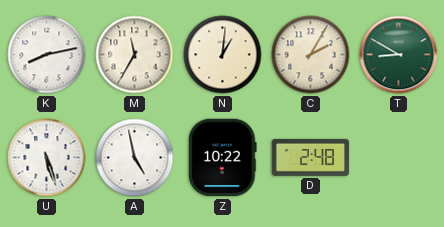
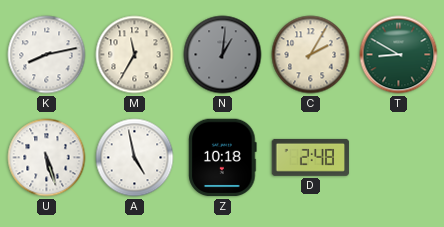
N dial: cream -> grey
Z: 10:22 -> 10:18
